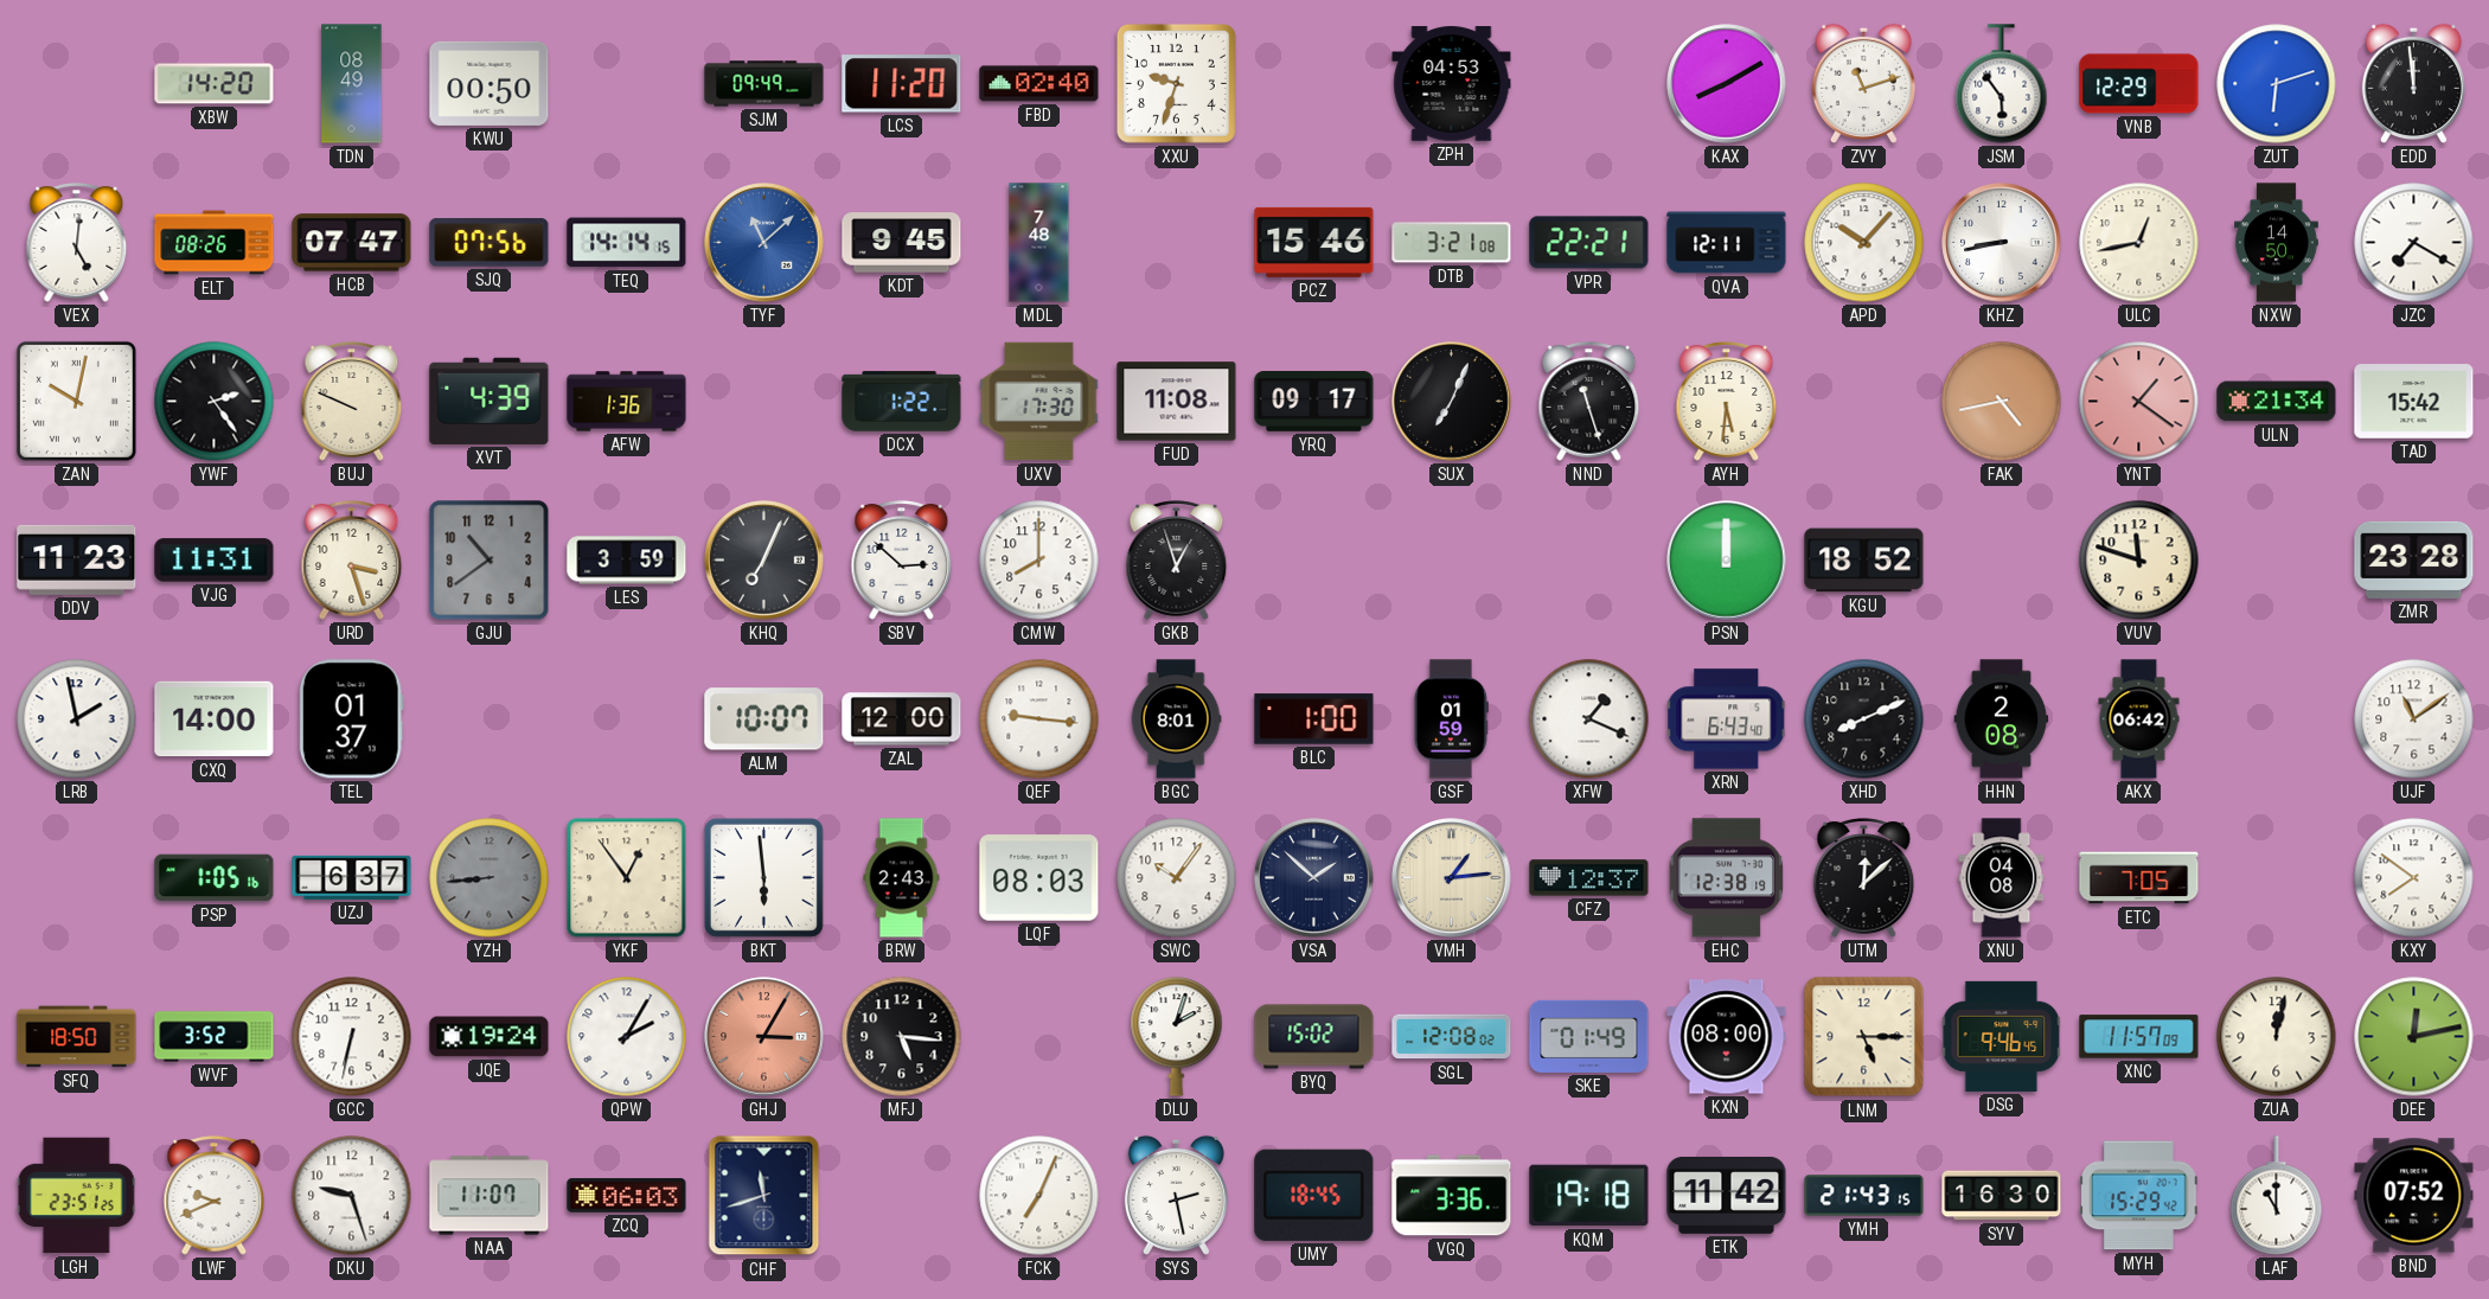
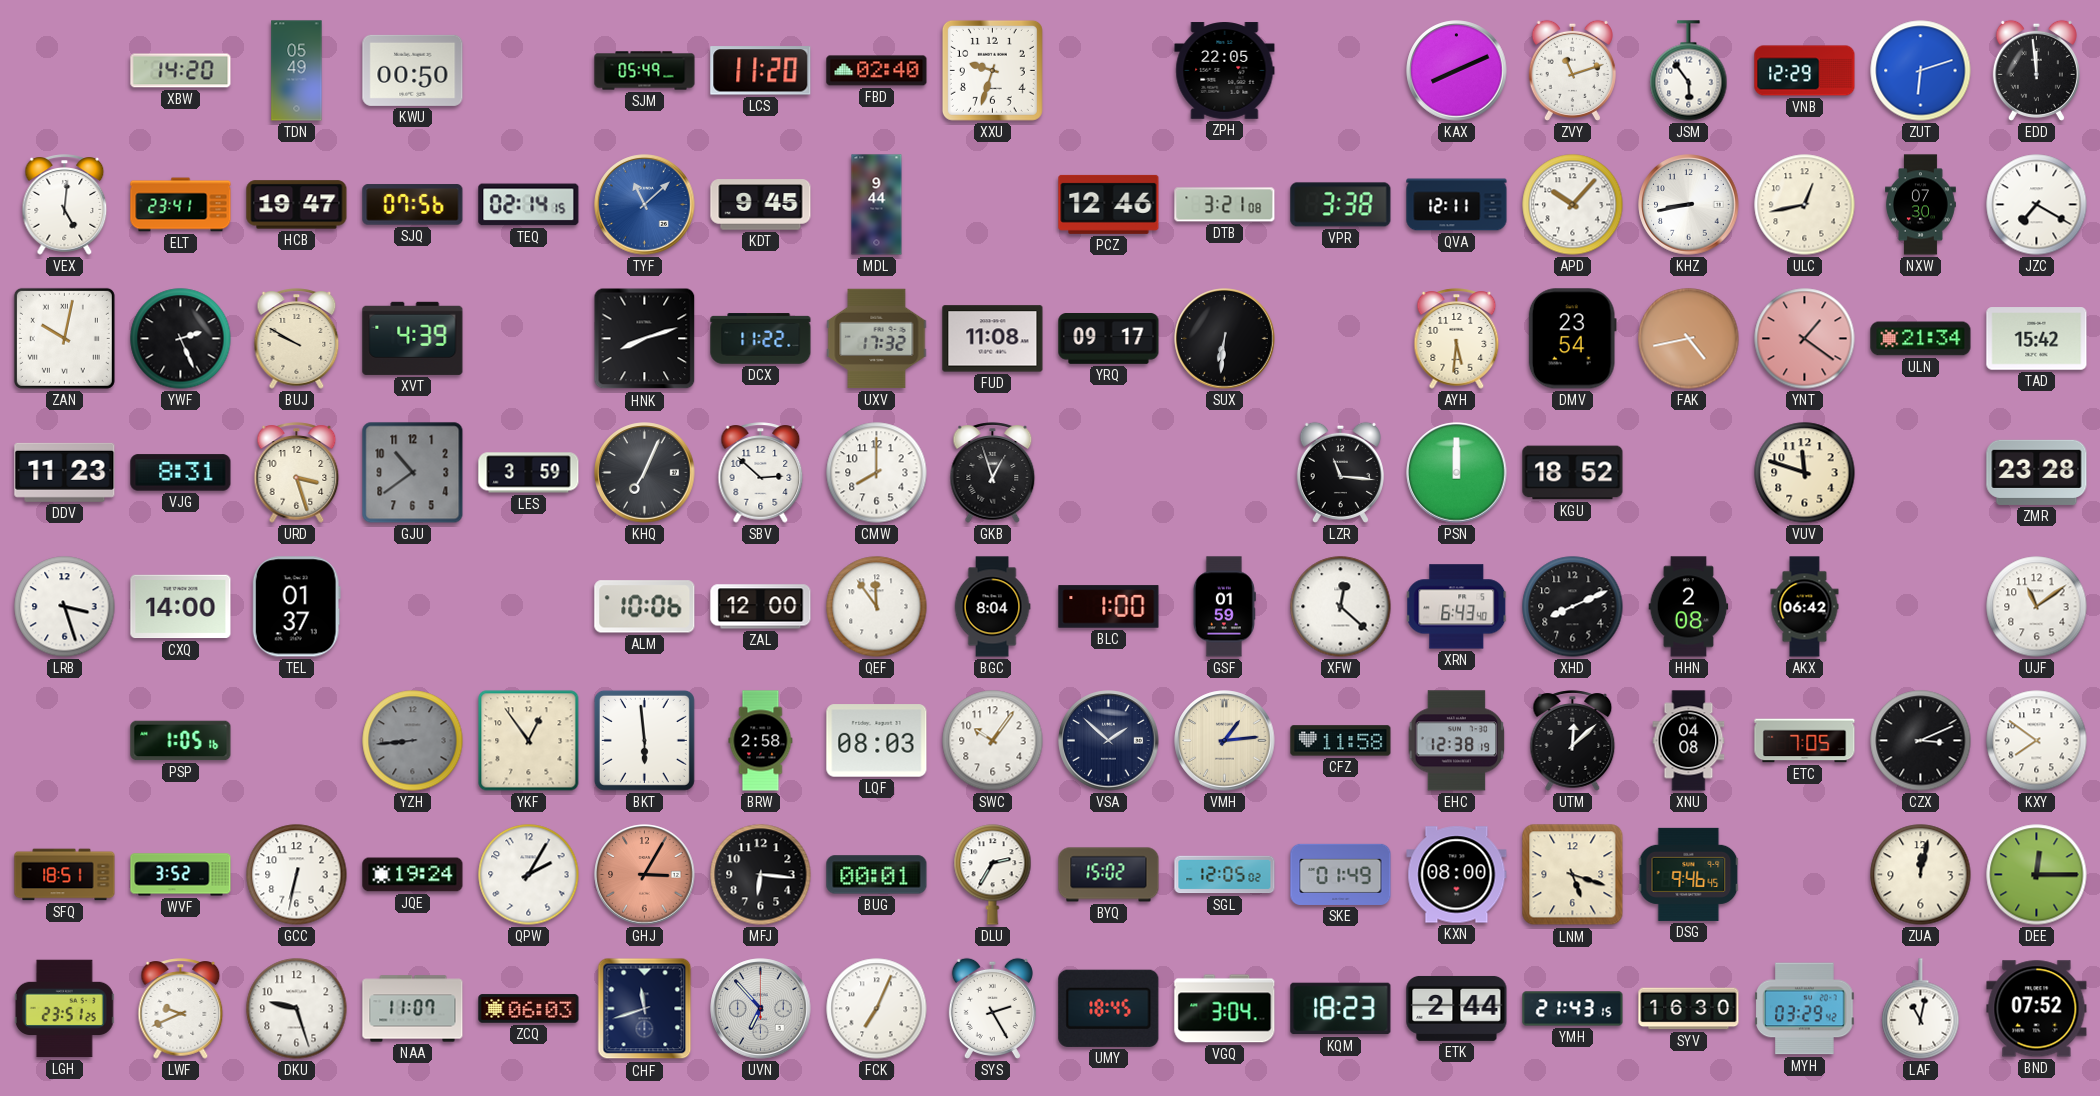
TDN: 08:49 -> 05:49
SJM: 09:49 -> 05:49
ZPH: 04:53 -> 22:05
KAX: 8:10 -> 8:11
ELT: 08:26 -> 23:41
HCB: 07:47 -> 19:47
TEQ: 14:14 -> 02:14
MDL: 7:48 -> 9:44
PCZ: 15:46 -> 12:46
VPR: 22:21 -> 3:38
NXW: 14:50 -> 07:30
YWF: 2:24 -> 2:26
BUJ: 9:49 -> 9:50
AFW: 1:36 -> none
HNK: none -> 8:12
DCX: 1:22 -> 11:22
UXV: 17:30 -> 17:32
SUX: 7:04 -> 6:31
NND: 11:27 -> none
DMV: none -> 23:54
VJG: 11:31 -> 8:31
LZR: none -> 11:16
LRB: 1:58 -> 3:27
ALM: 10:07 -> 10:06
QEF: 9:16 -> 11:54
BGC: 8:01 -> 8:04
XFW: 1:19 -> 12:22
UZJ: 6:37 -> none
BRW: 2:43 -> 2:58
CFZ: 12:37 -> 11:58
CZX: none -> 3:11
SFQ: 18:50 -> 18:51
MFJ: 5:16 -> 6:16
BUG: none -> 00:01
DLU: 2:03 -> 2:35
SGL: 12:08 -> 12:05
LNM: 5:15 -> 5:18
XNC: 11:57 -> none
DEE: 12:13 -> 12:15
UVN: none -> 6:53
SYS: 2:28 -> 2:25
VGQ: 3:36 -> 3:04
KQM: 19:18 -> 18:23
ETK: 11:42 -> 2:44
MYH: 15:29 -> 03:29
LAF: 11:00 -> 11:02
